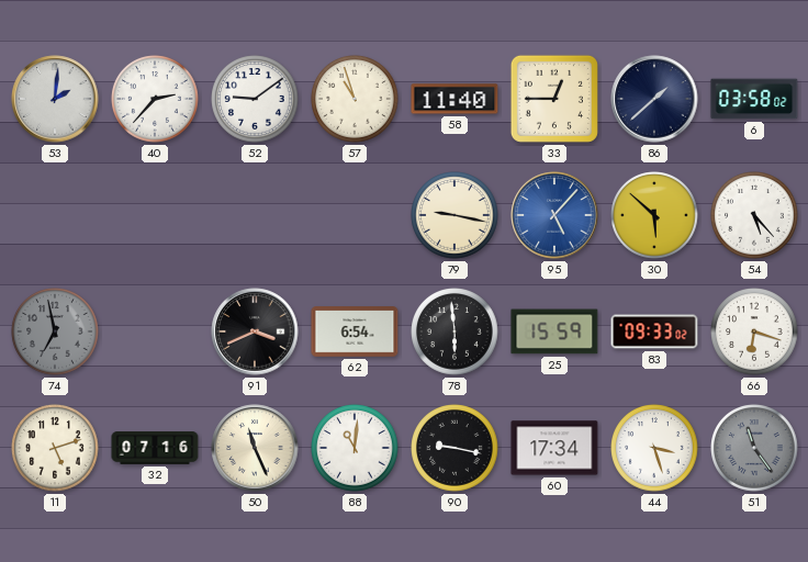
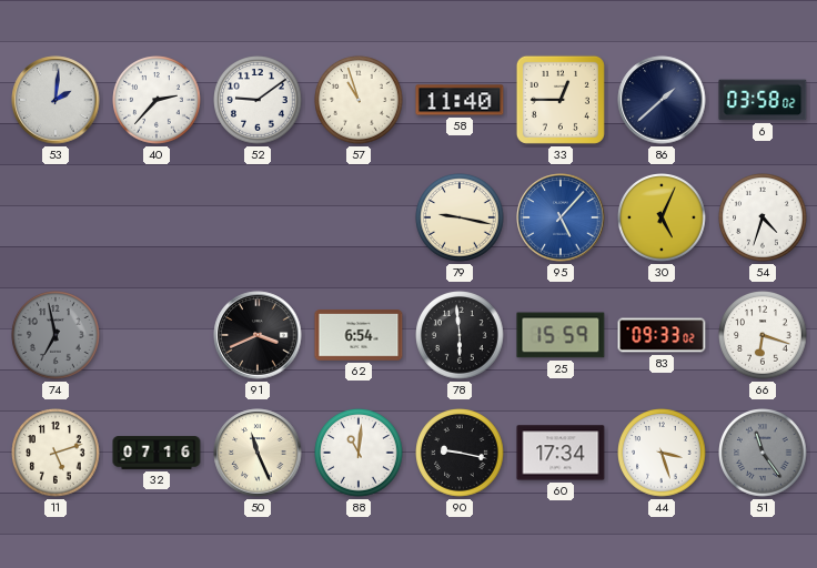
30: 5:52 -> 5:04
54: 5:23 -> 4:33
